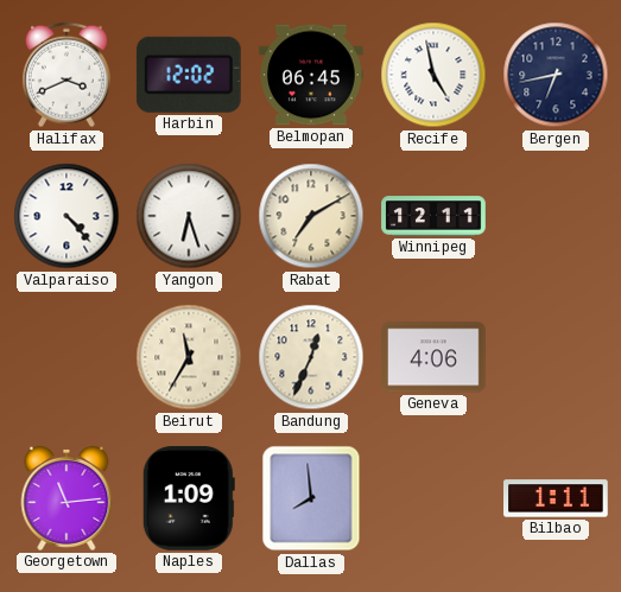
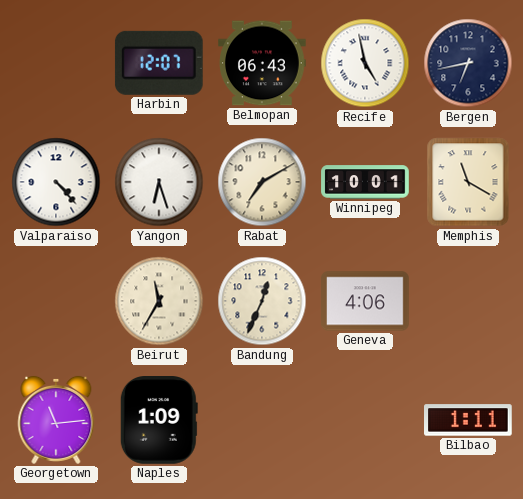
Halifax: 3:41 -> none
Harbin: 12:02 -> 12:07
Belmopan: 06:45 -> 06:43
Winnipeg: 12:11 -> 10:01
Memphis: none -> 11:20
Dallas: 7:59 -> none
